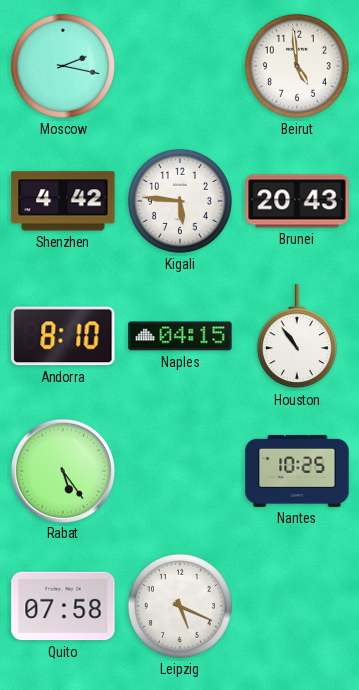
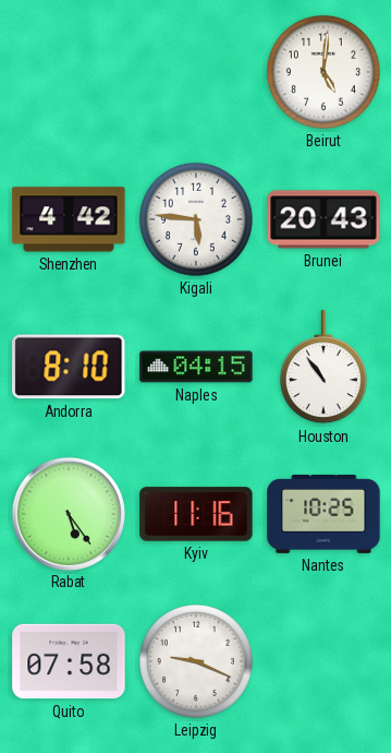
Moscow: 2:17 -> none
Beirut: 4:59 -> 5:01
Kyiv: none -> 11:16
Leipzig: 5:19 -> 9:19
